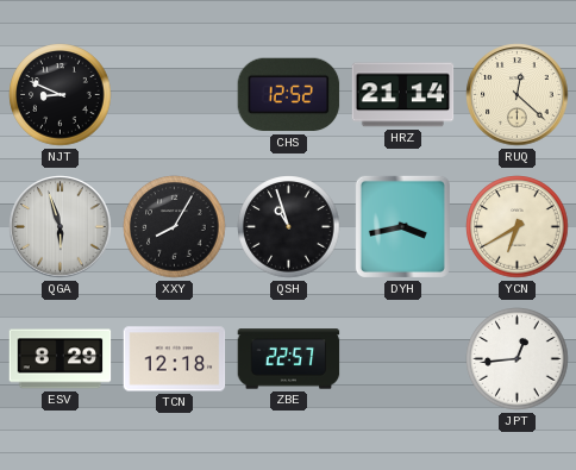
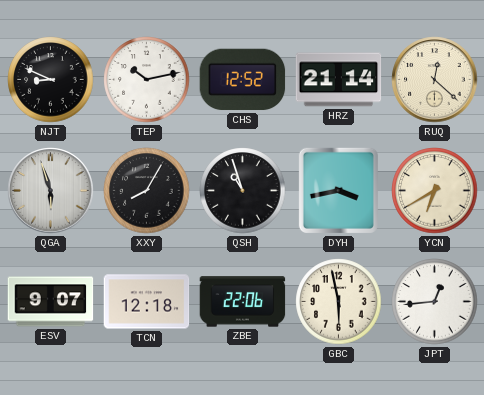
TEP: none -> 10:13
ESV: 8:29 -> 9:07
ZBE: 22:57 -> 22:06
GBC: none -> 5:58
